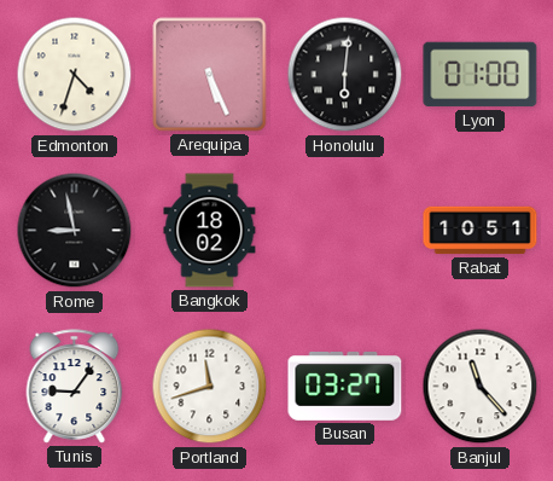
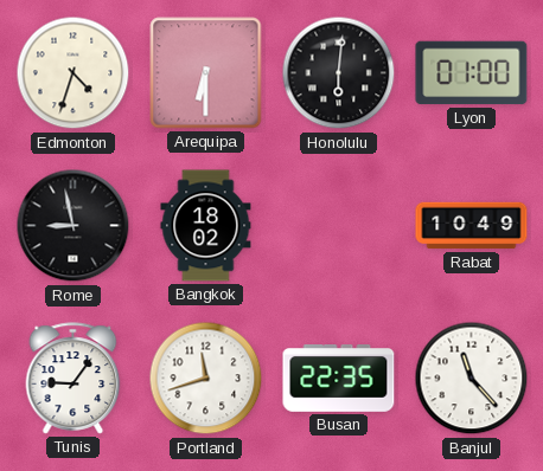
Arequipa: 5:26 -> 6:30
Rabat: 10:51 -> 10:49
Busan: 03:27 -> 22:35
